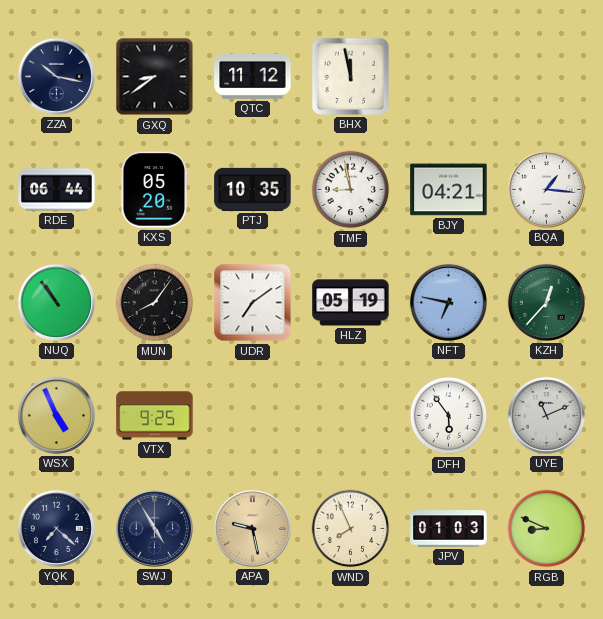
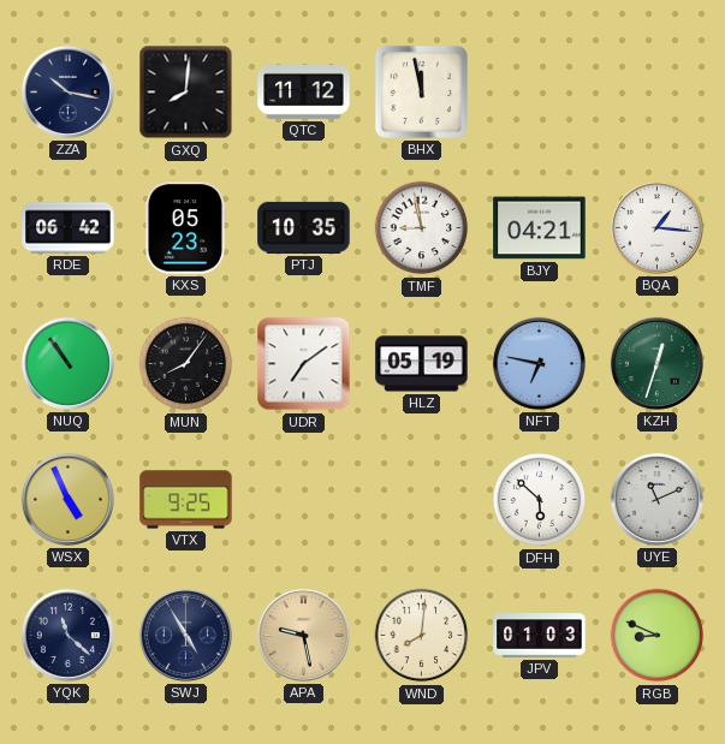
GXQ: 8:39 -> 8:01
RDE: 06:44 -> 06:42
KXS: 05:20 -> 05:23
KZH: 12:37 -> 12:33
DFH: 5:54 -> 5:52
YQK: 7:22 -> 11:22
WND: 7:56 -> 8:01
